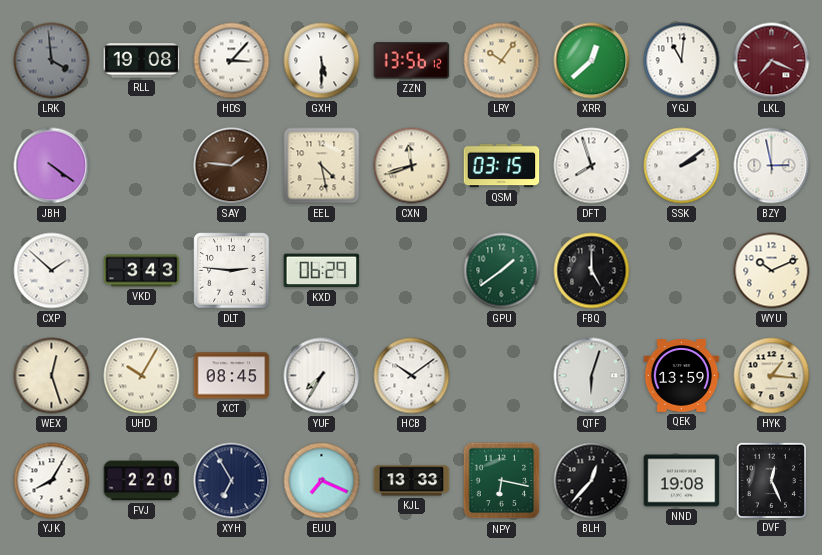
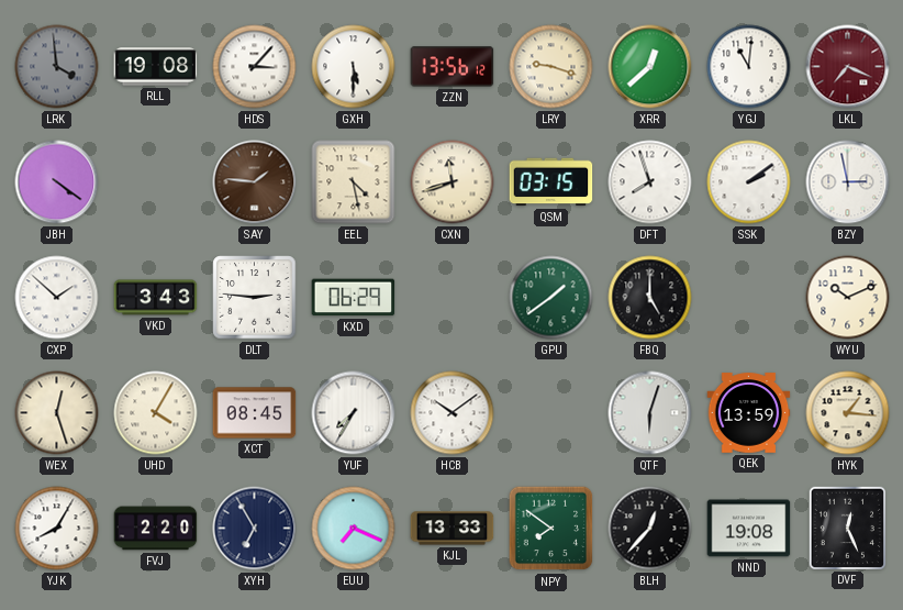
LRY: 10:06 -> 9:18
UHD: 10:05 -> 4:05
NPY: 6:17 -> 7:51
